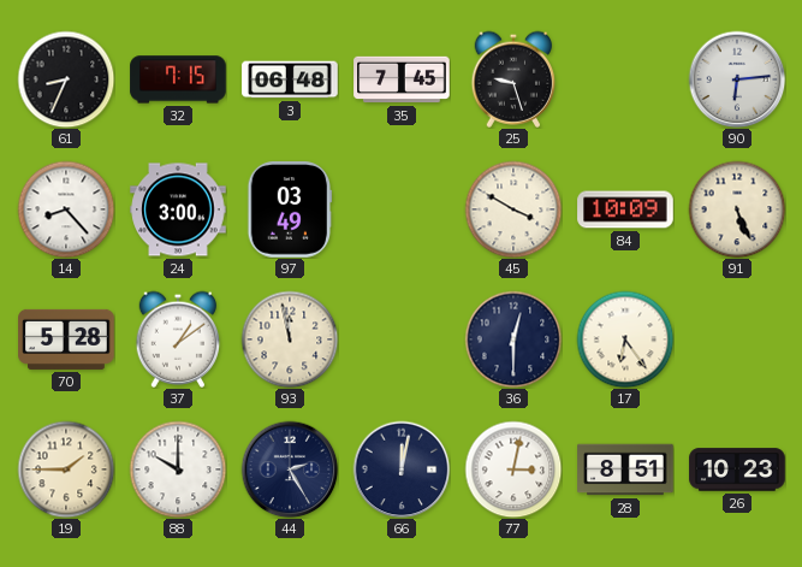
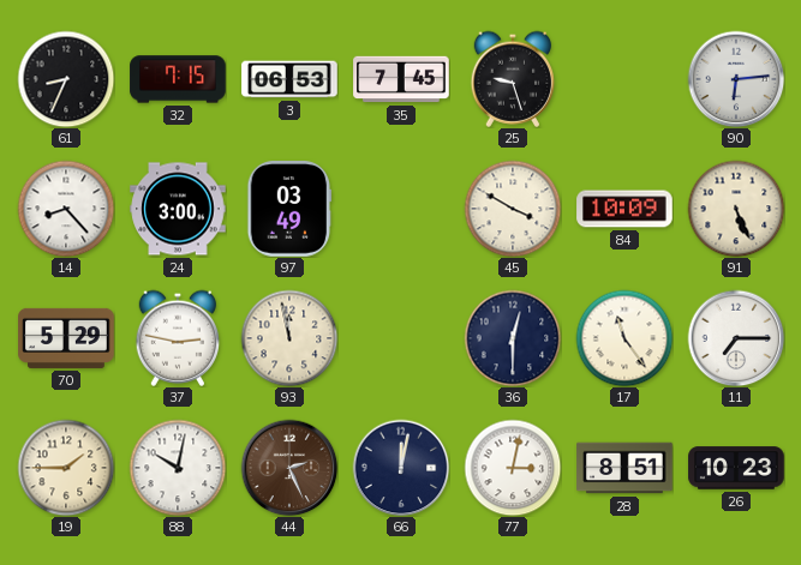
3: 06:48 -> 06:53
70: 5:28 -> 5:29
37: 1:09 -> 2:47
17: 6:24 -> 11:24
11: none -> 7:15
88: 10:00 -> 10:02
44: 2:25 -> 2:26
44 dial: navy -> brown
